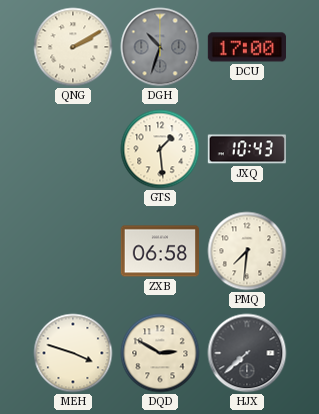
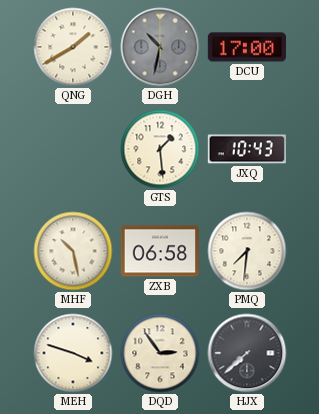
QNG: 2:10 -> 1:40
DGH: 10:33 -> 10:32
MHF: none -> 10:28
DQD: 2:50 -> 2:54
